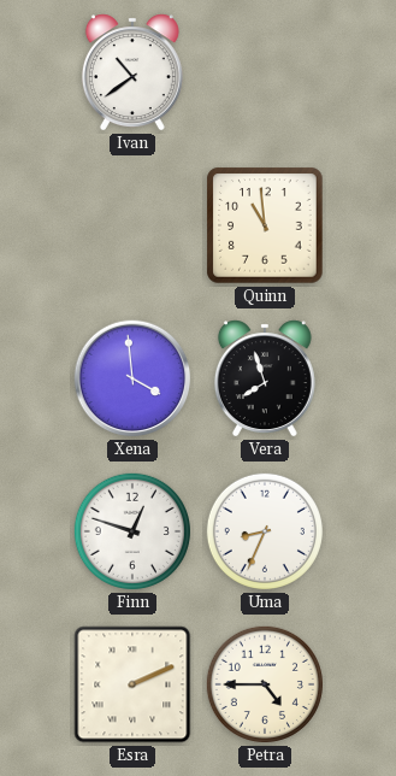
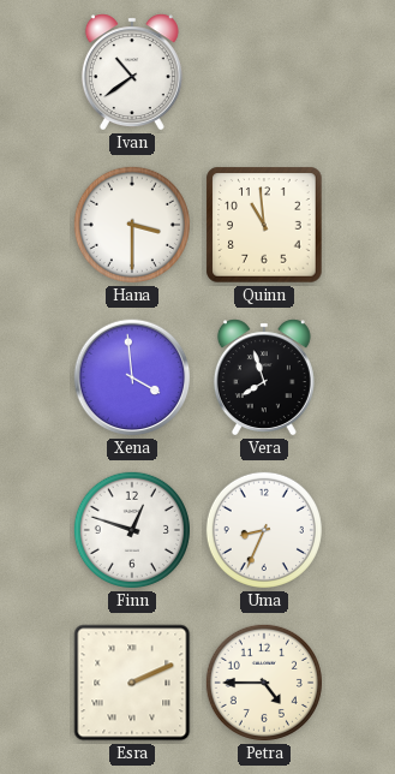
Hana: none -> 3:30
